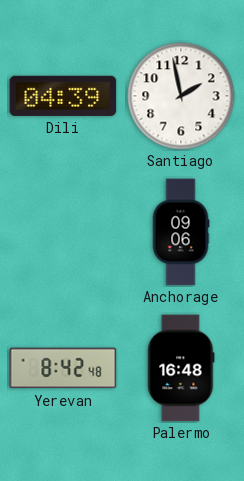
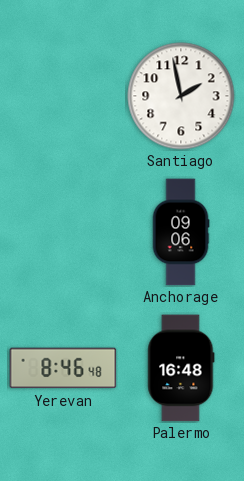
Dili: 04:39 -> none
Yerevan: 8:42 -> 8:46
